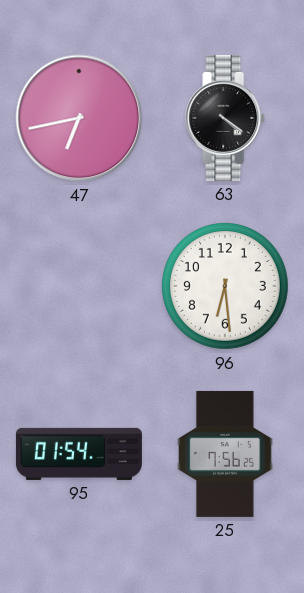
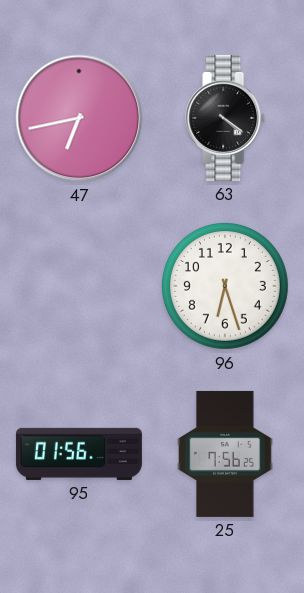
96: 6:29 -> 6:27
95: 01:54 -> 01:56
